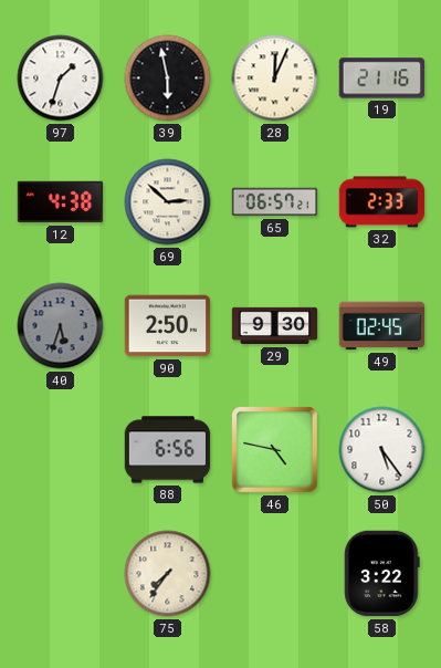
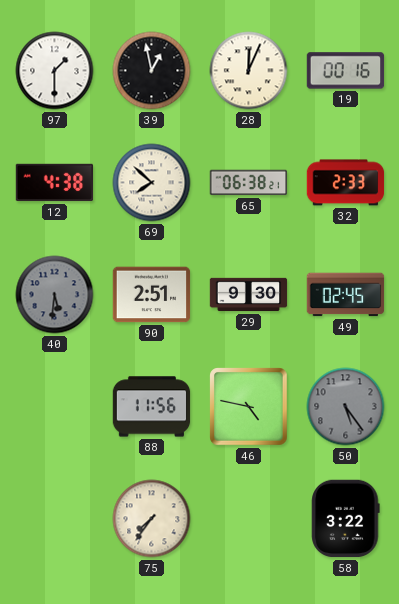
97: 1:33 -> 1:30
39: 5:58 -> 12:58
19: 21:16 -> 00:16
69: 2:52 -> 7:52
65: 06:57 -> 06:38
40: 5:33 -> 5:31
90: 2:50 -> 2:51
88: 6:56 -> 11:56
50 dial: white -> grey
